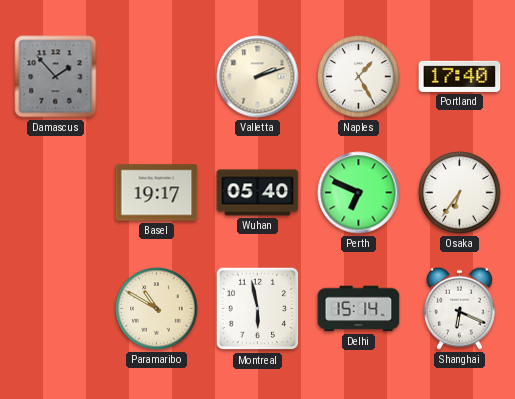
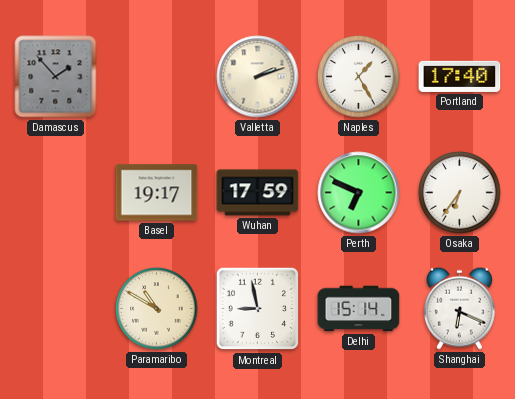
Wuhan: 05:40 -> 17:59
Montreal: 5:58 -> 8:58
